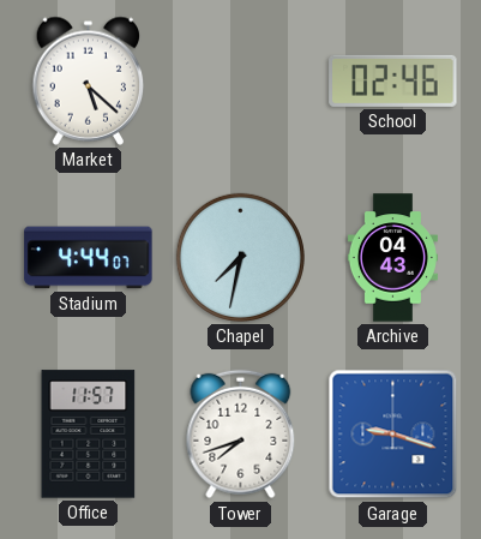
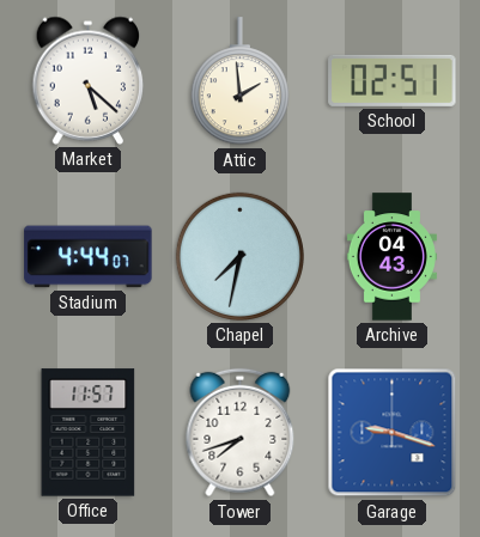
Attic: none -> 1:59
School: 02:46 -> 02:51
